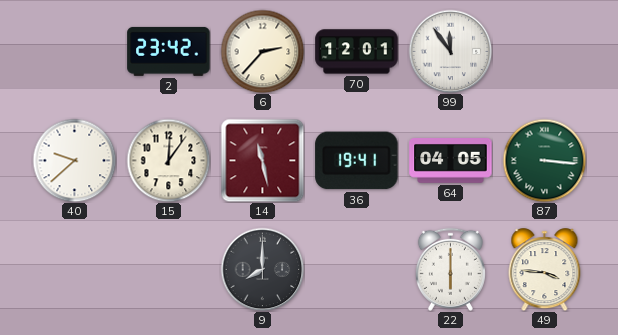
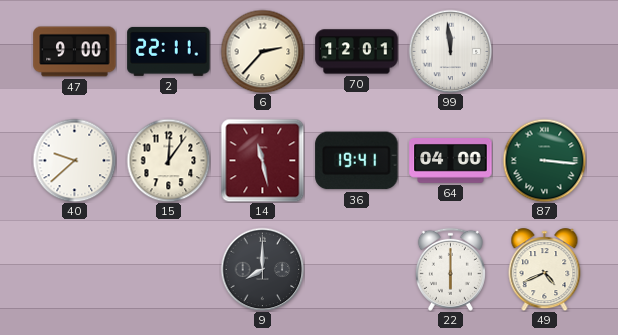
47: none -> 9:00
2: 23:42 -> 22:11
99: 11:54 -> 11:59
64: 04:05 -> 04:00
49: 3:46 -> 4:41
